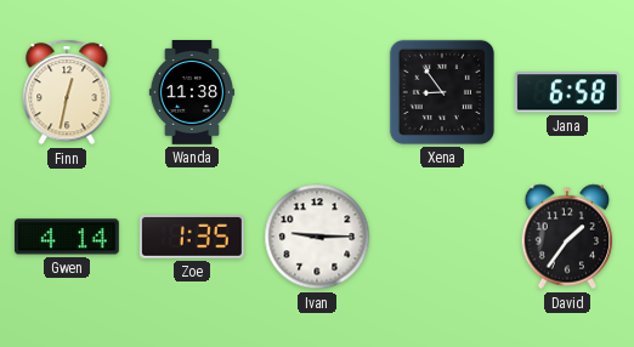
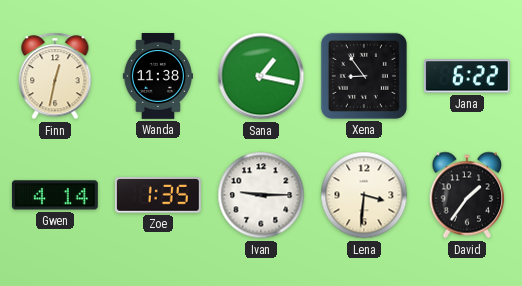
Sana: none -> 1:17
Jana: 6:58 -> 6:22
Lena: none -> 3:31
